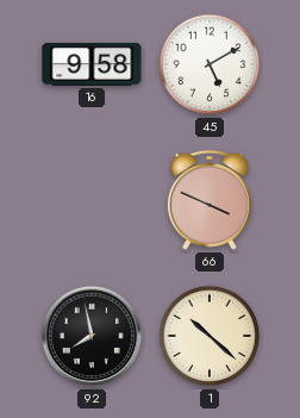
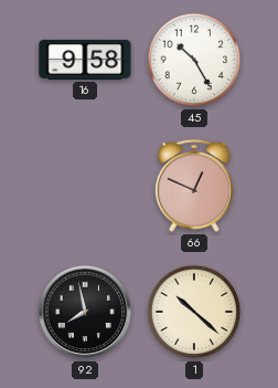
45: 5:10 -> 10:25
66: 3:49 -> 12:49
